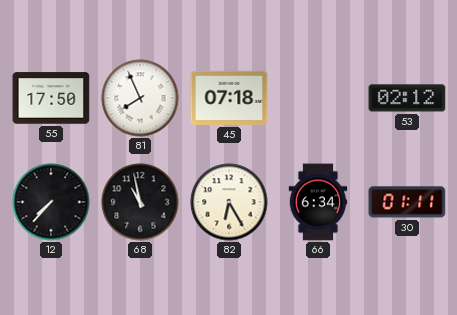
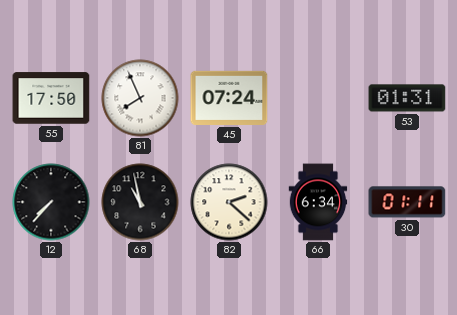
45: 07:18 -> 07:24
53: 02:12 -> 01:31
82: 6:25 -> 2:22
